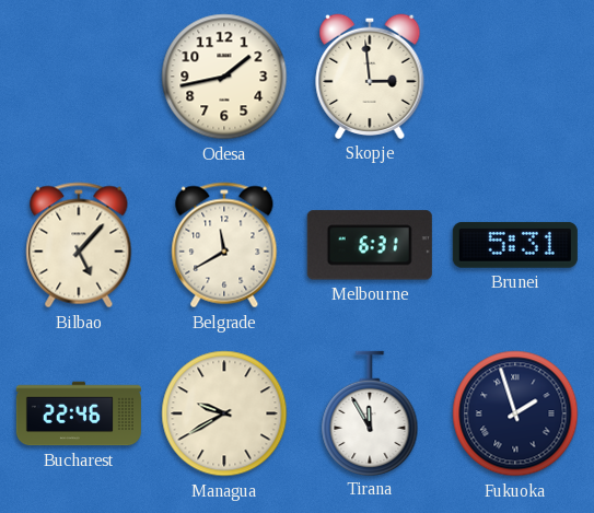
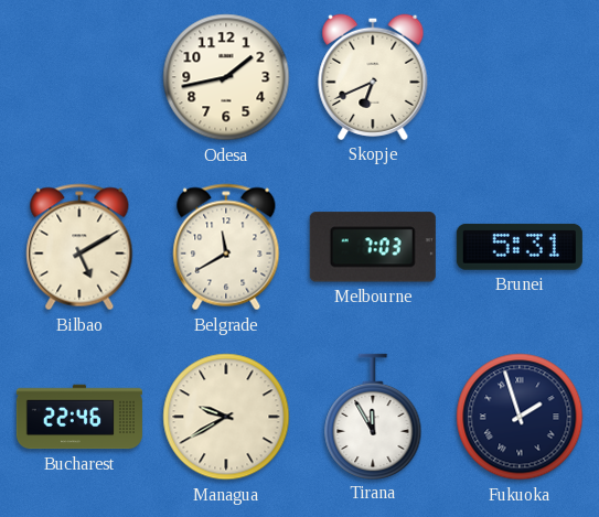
Skopje: 2:59 -> 6:41
Bilbao: 5:07 -> 5:10
Melbourne: 6:31 -> 7:03
